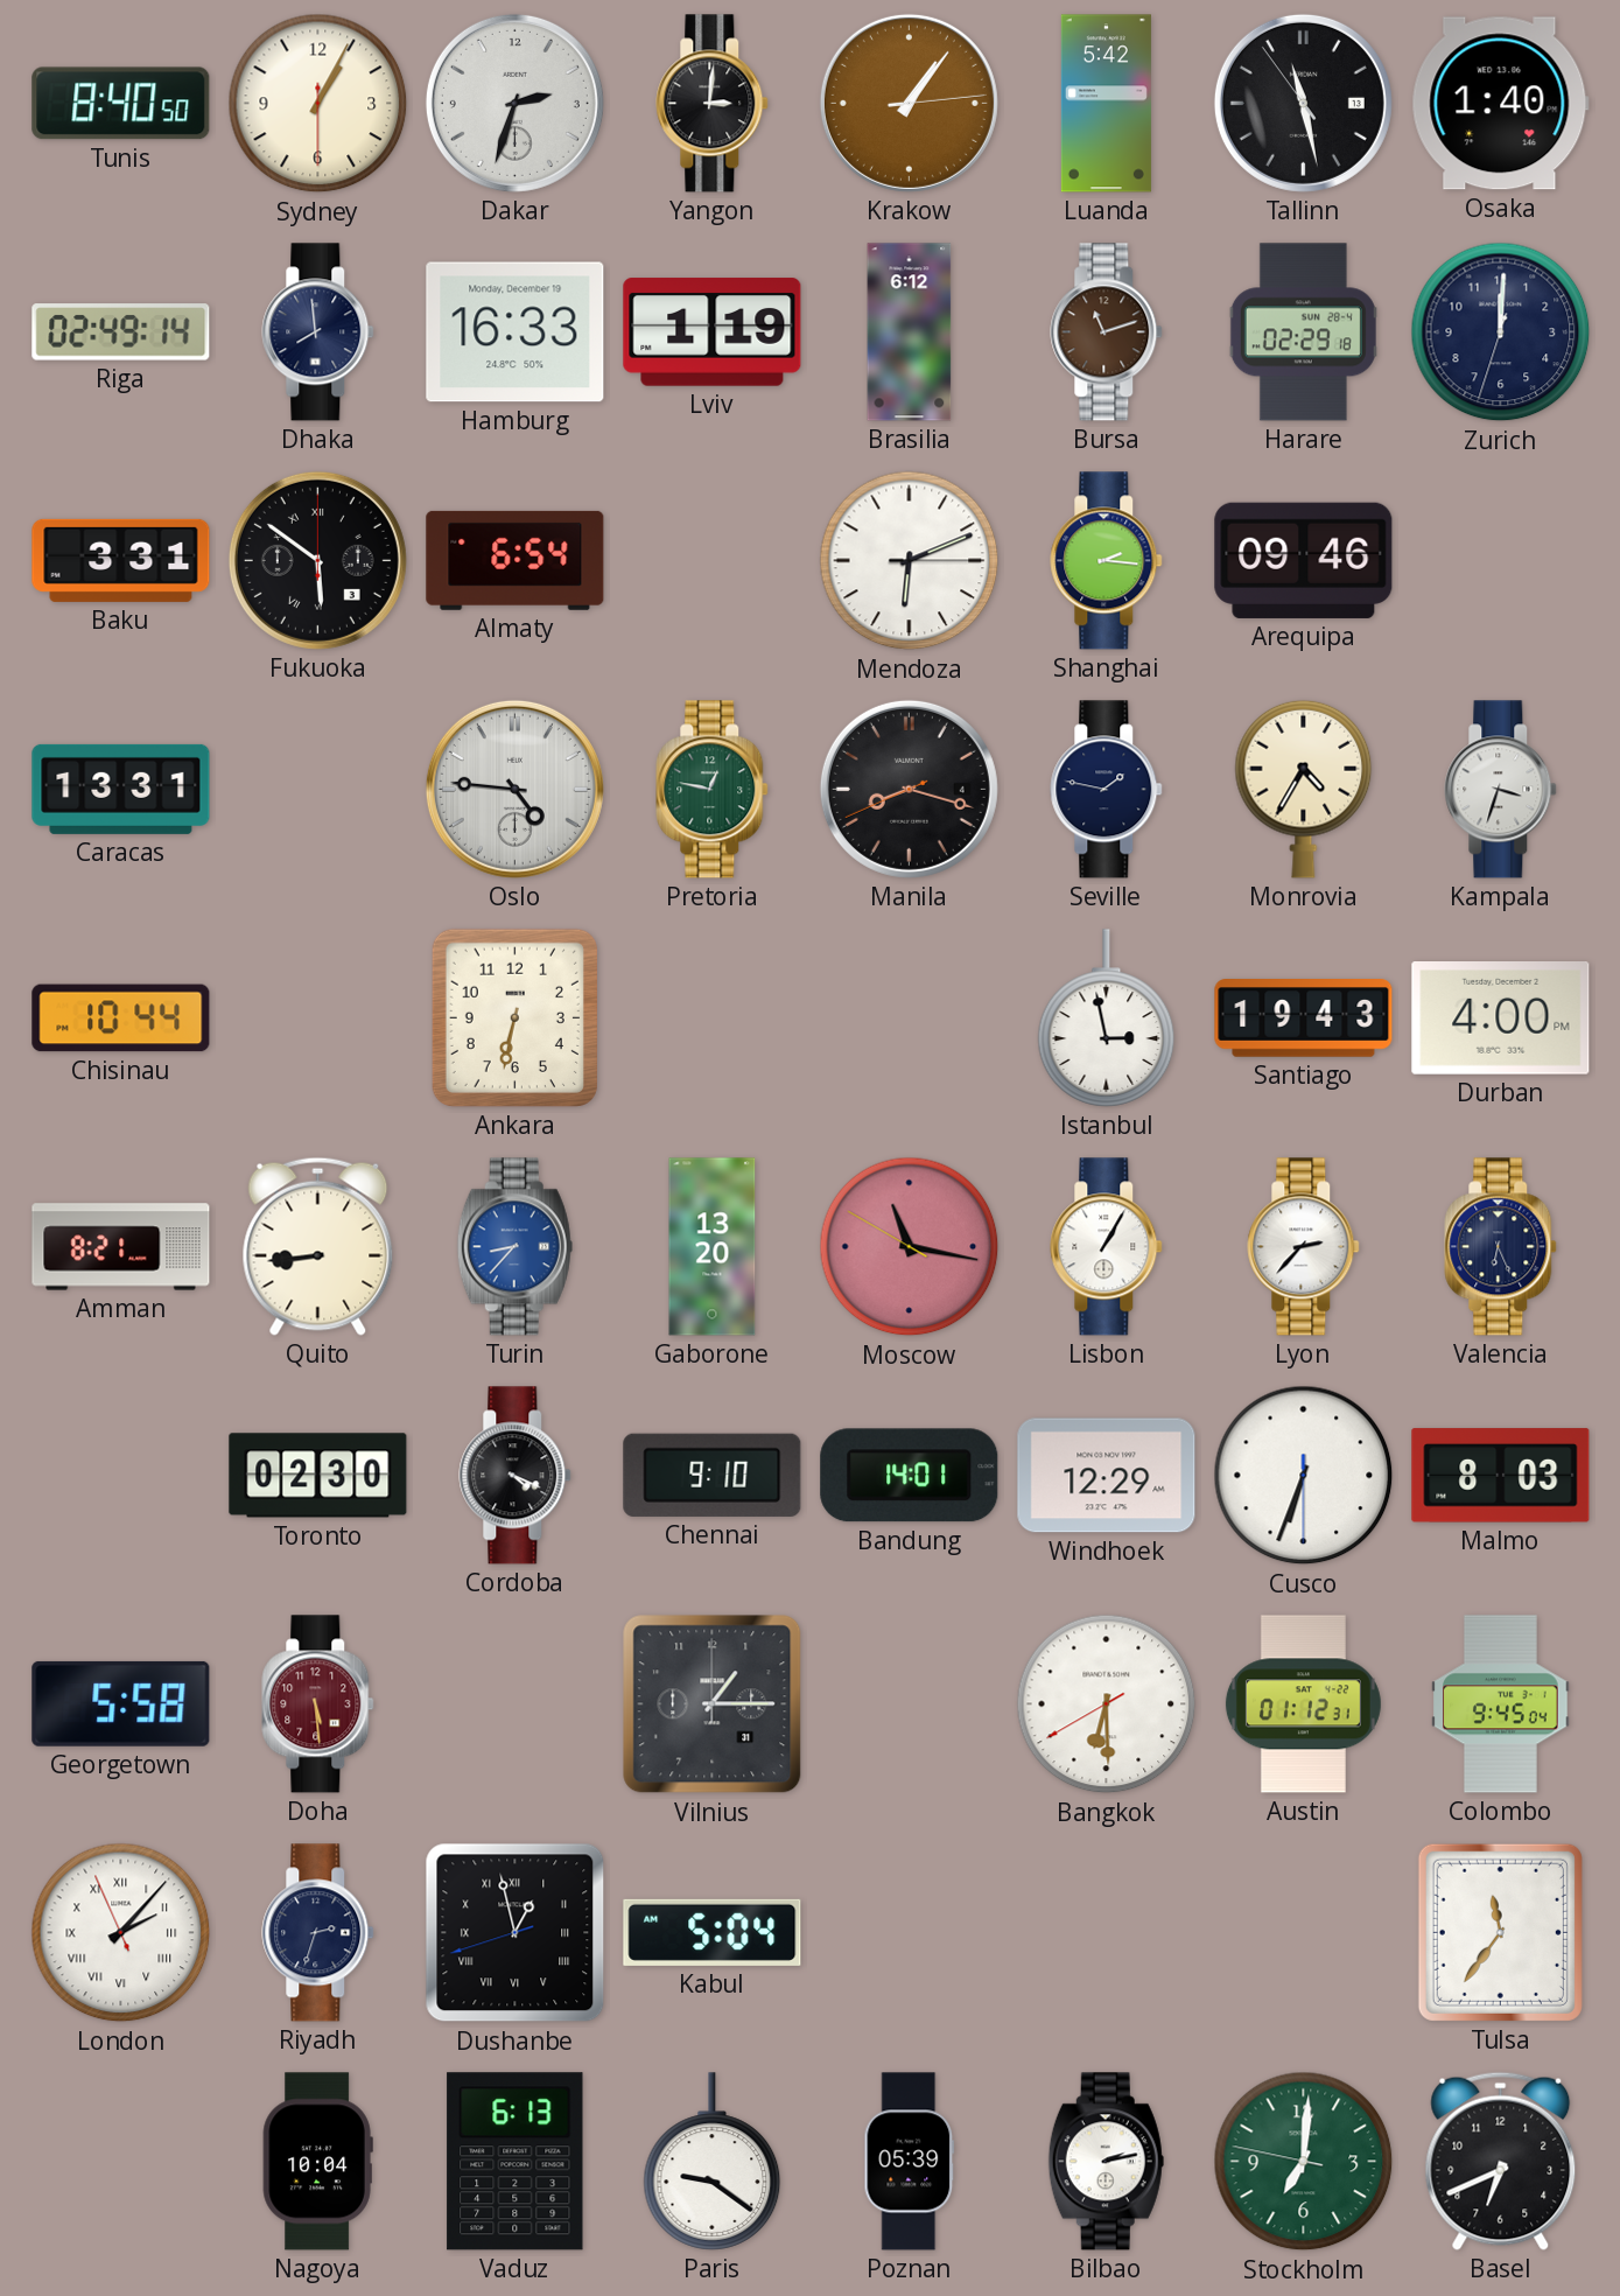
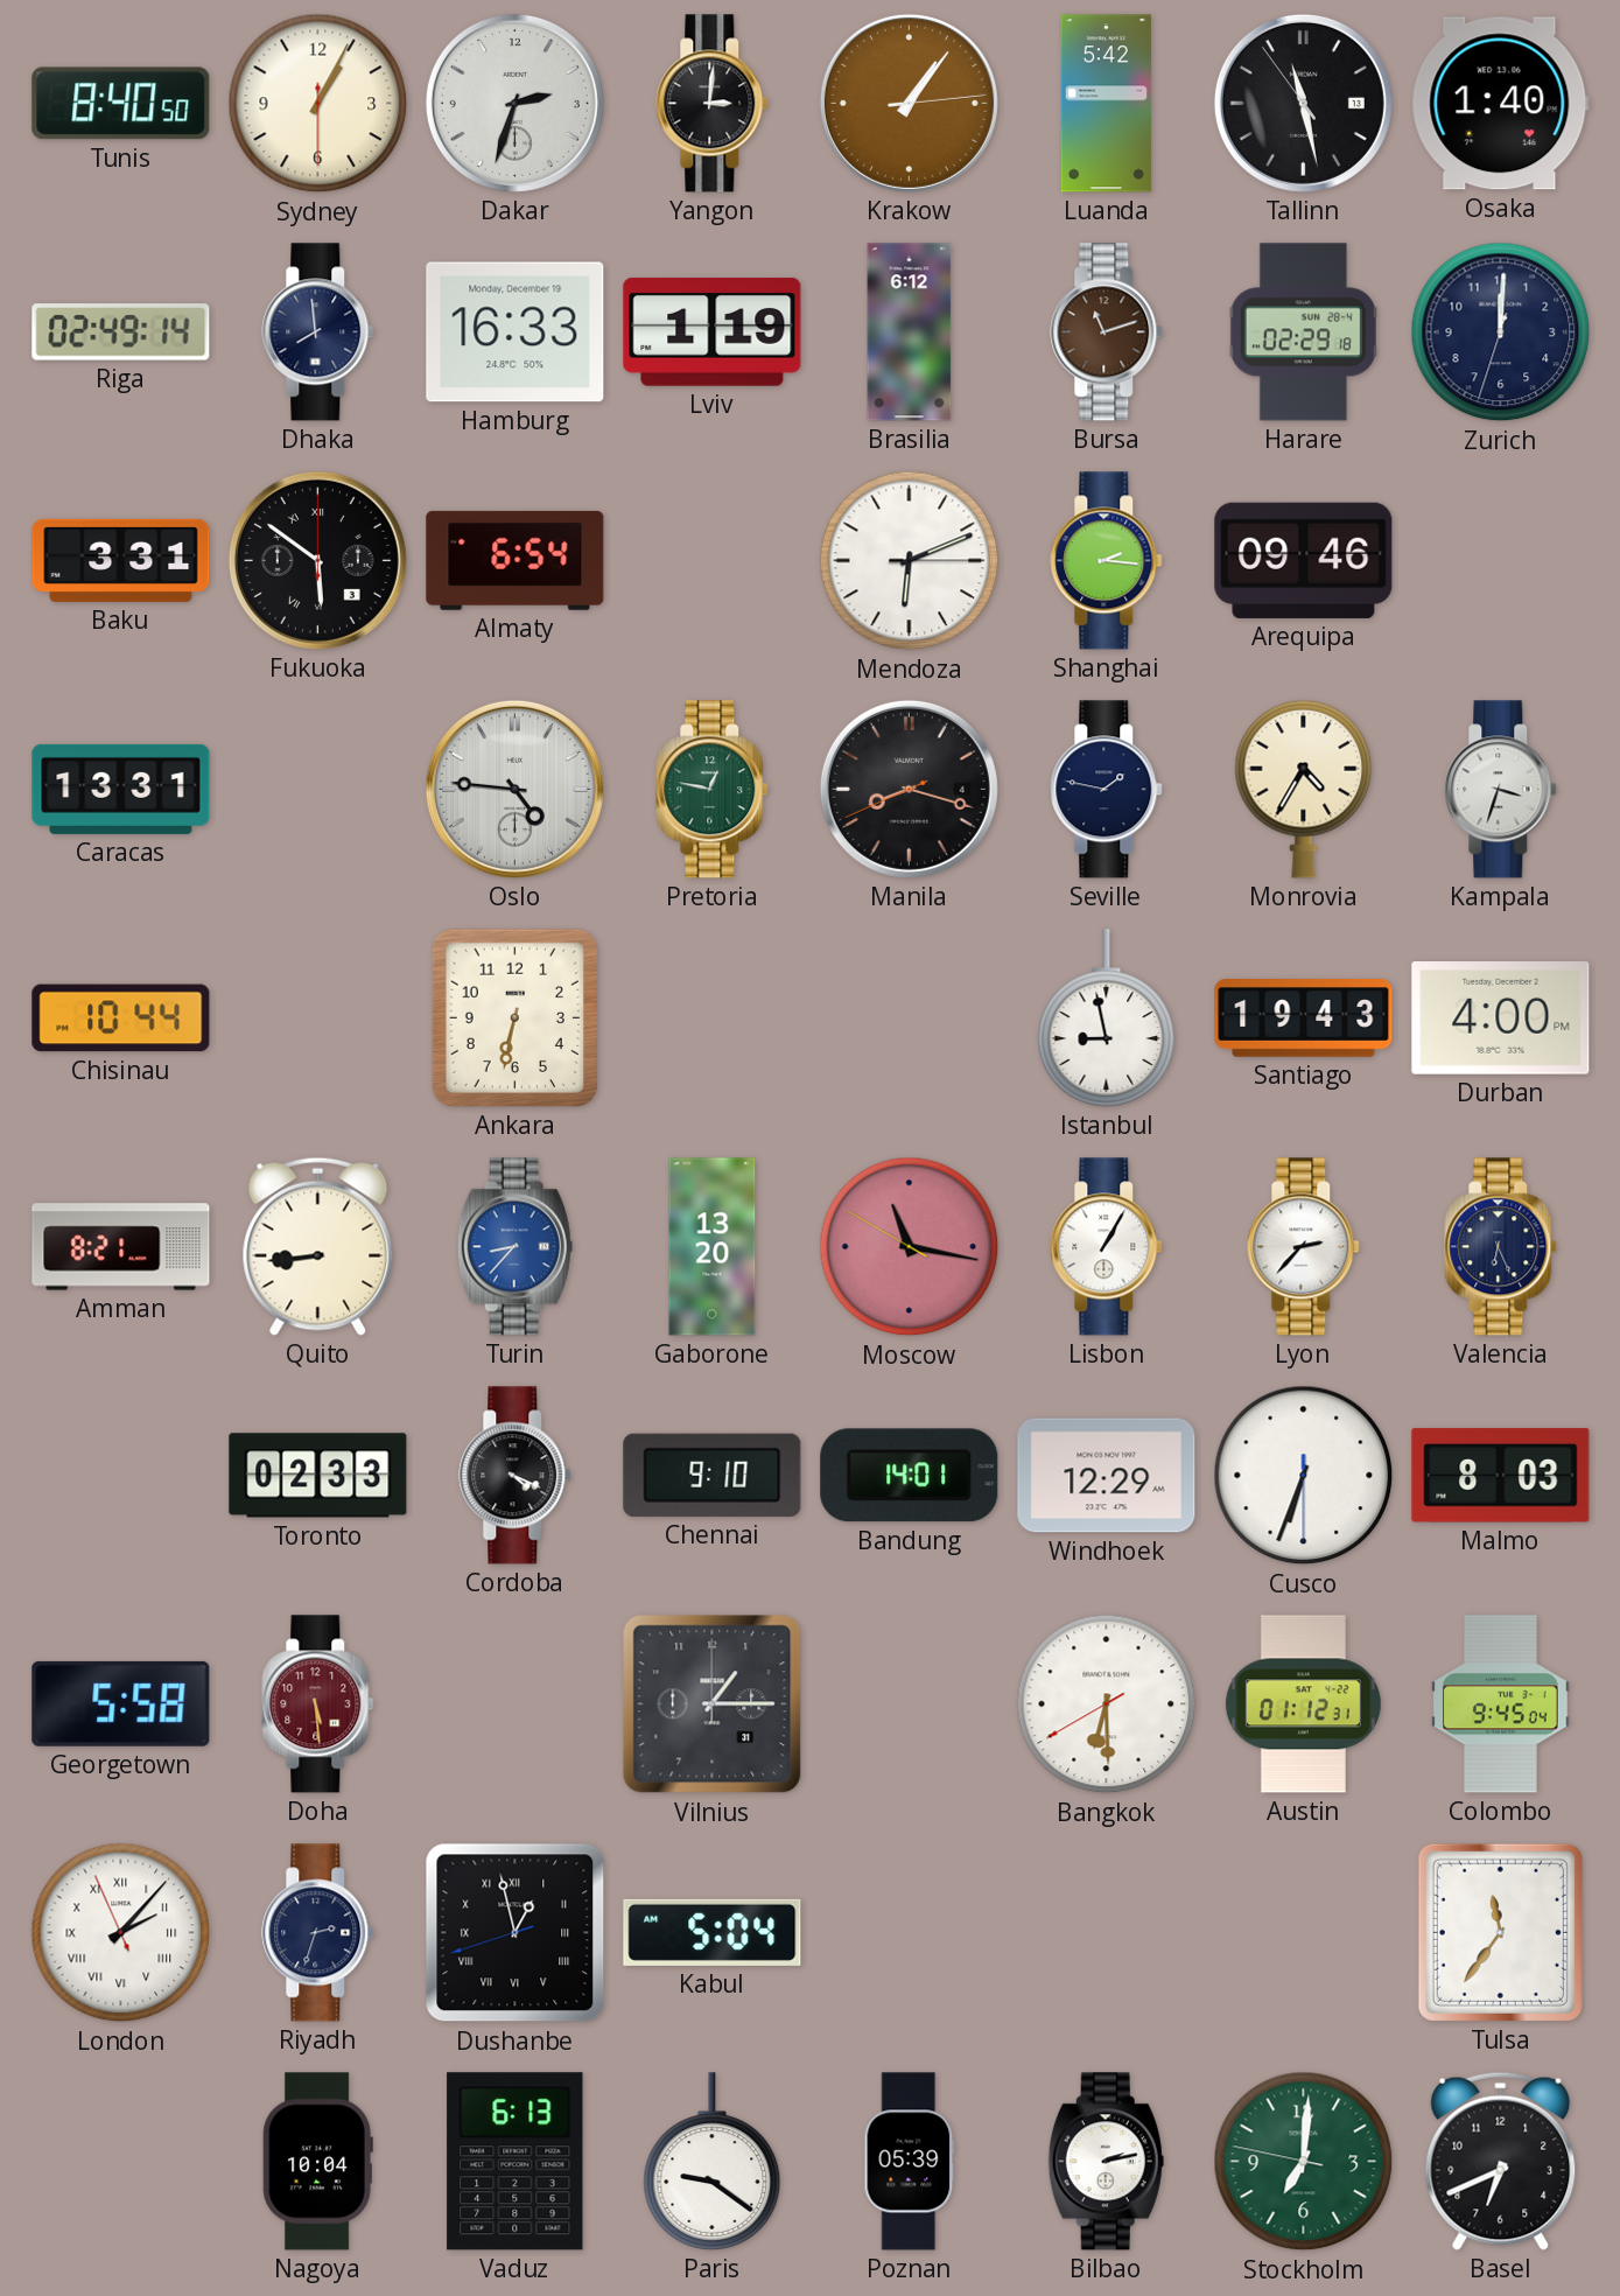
Istanbul: 2:58 -> 8:58
Toronto: 02:30 -> 02:33
